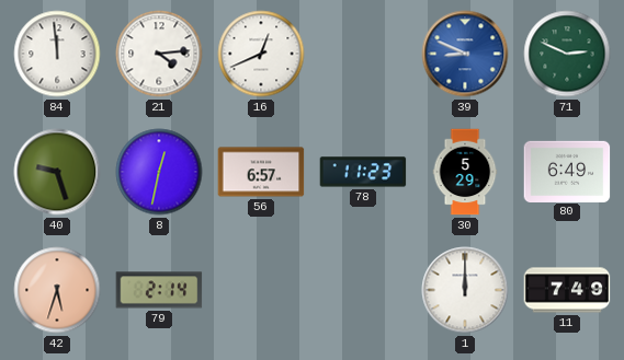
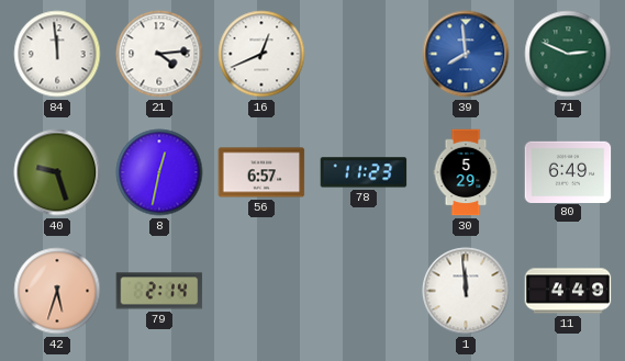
39: 8:49 -> 7:59
1: 12:00 -> 11:59
11: 7:49 -> 4:49
